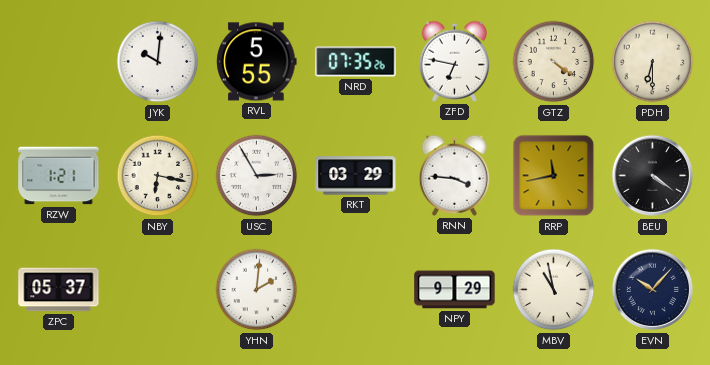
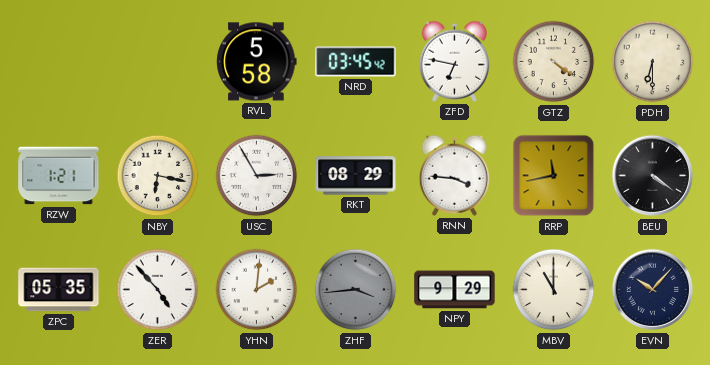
JYK: 10:01 -> none
RVL: 5:55 -> 5:58
NRD: 07:35 -> 03:45
RKT: 03:29 -> 08:29
ZPC: 05:37 -> 05:35
ZER: none -> 4:53
ZHF: none -> 3:44
MBV: 10:58 -> 11:00
